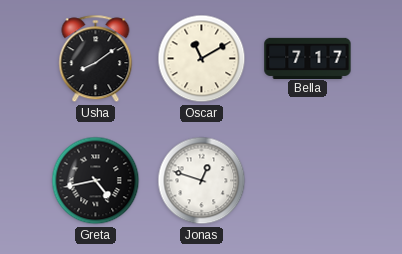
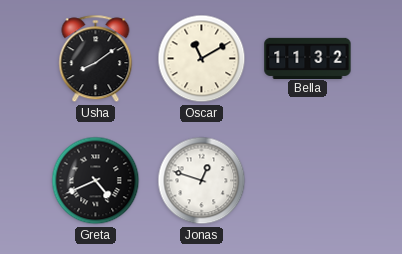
Bella: 7:17 -> 11:32
Greta: 4:43 -> 4:41
